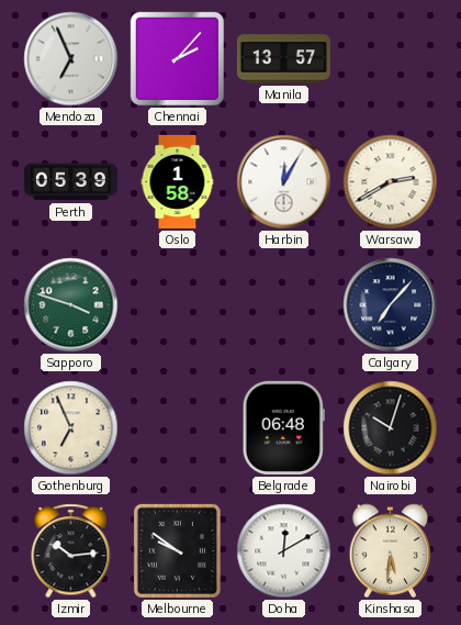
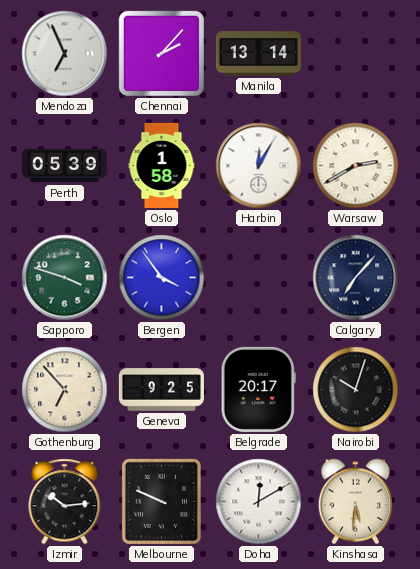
Manila: 13:57 -> 13:14
Bergen: none -> 3:54
Gothenburg: 6:56 -> 6:53
Geneva: none -> 9:25
Belgrade: 06:48 -> 20:17
Melbourne: 9:51 -> 9:49
